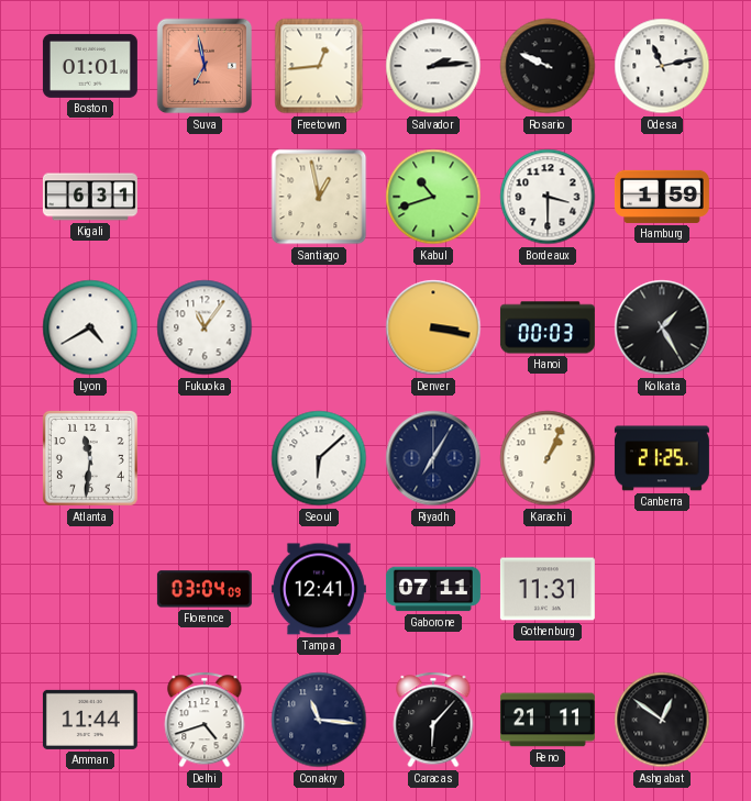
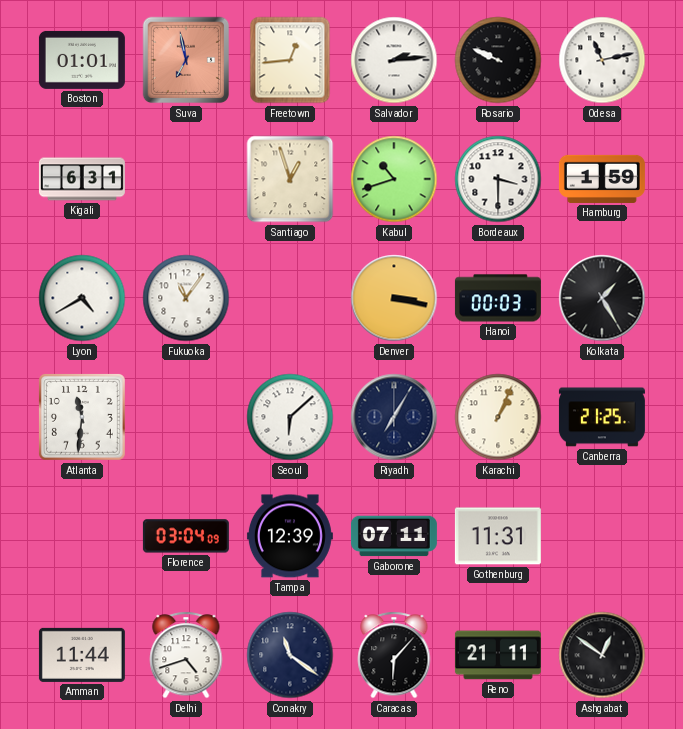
Santiago: 12:58 -> 12:57
Tampa: 12:41 -> 12:39
Conakry: 11:16 -> 11:21
